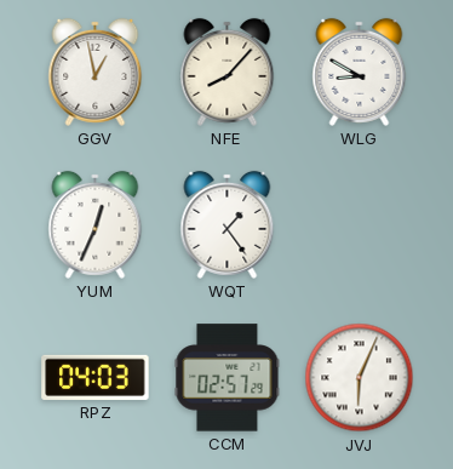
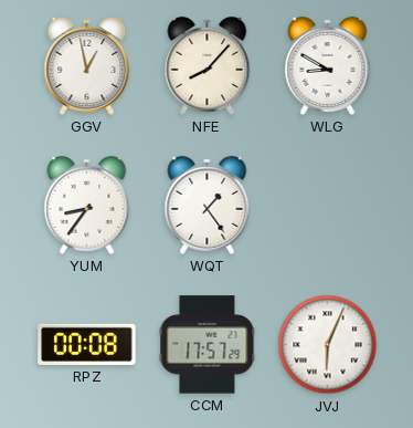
YUM: 12:34 -> 8:36
RPZ: 04:03 -> 00:08
CCM: 02:57 -> 17:57
